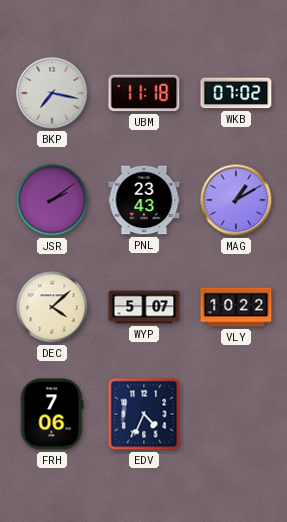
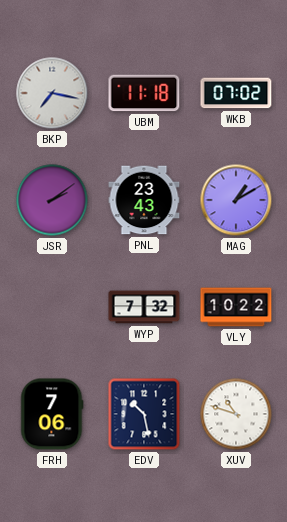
DEC: 4:08 -> none
WYP: 5:07 -> 7:32
EDV: 4:34 -> 10:28
XUV: none -> 10:48
